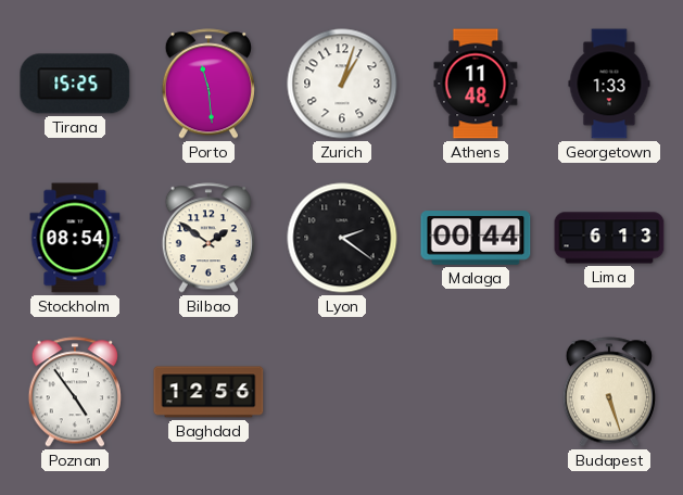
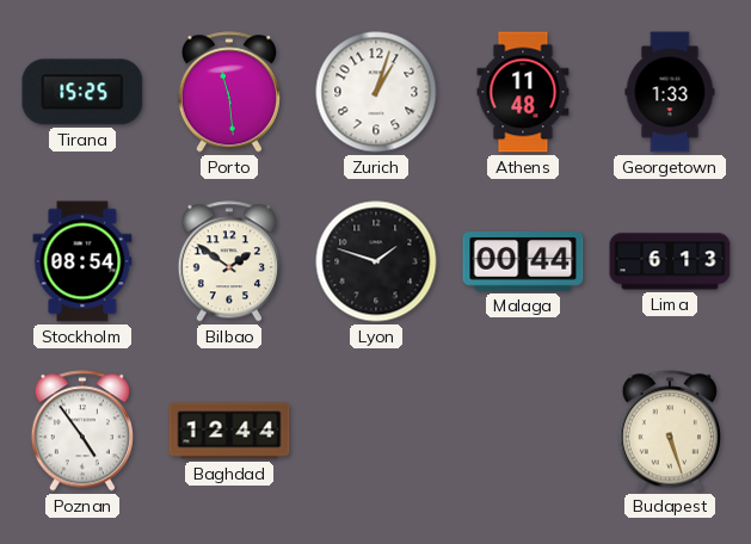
Lyon: 2:21 -> 1:48
Baghdad: 12:56 -> 12:44
